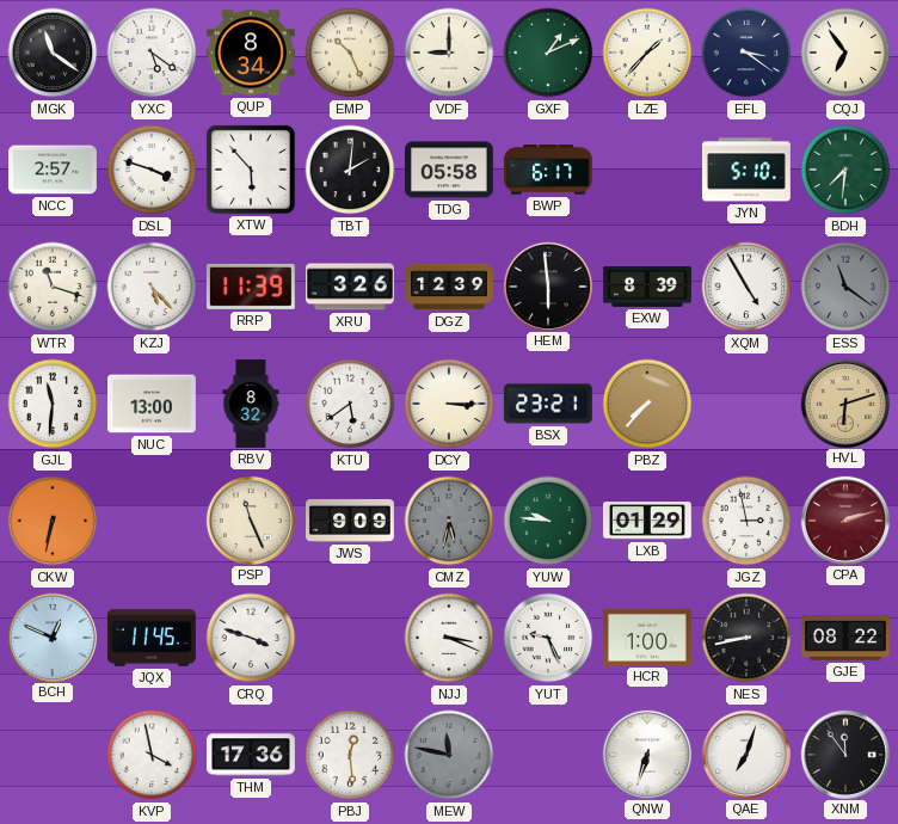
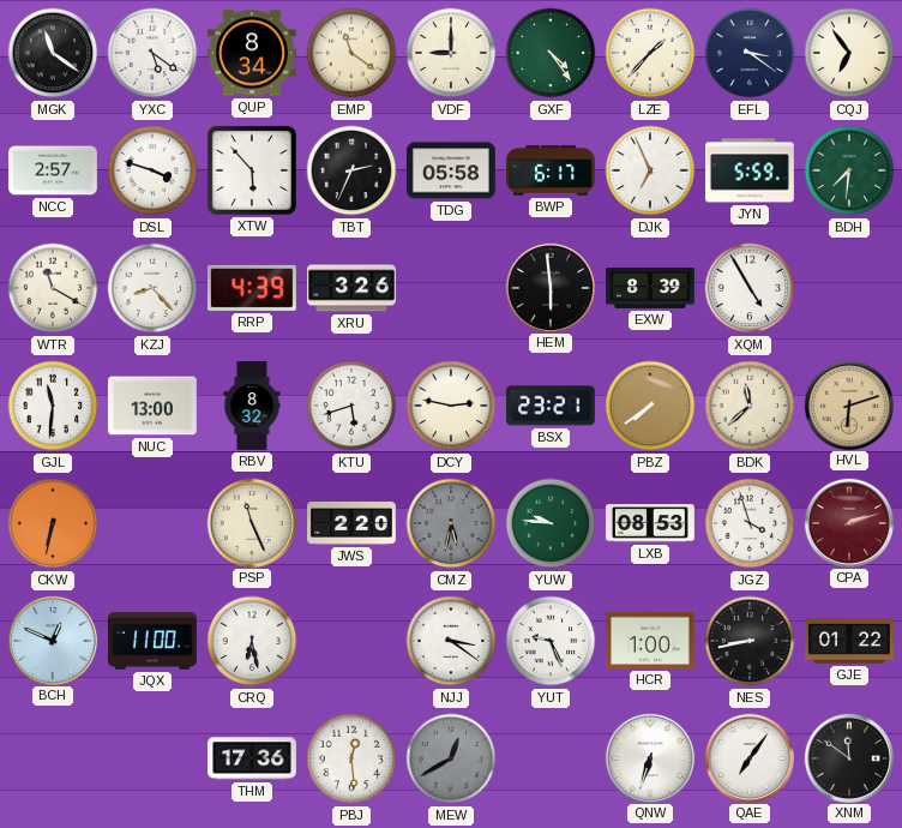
EMP: 10:26 -> 11:21
GXF: 1:11 -> 4:24
TBT: 2:01 -> 2:34
DJK: none -> 6:56
JYN: 5:10 -> 5:59
WTR: 11:18 -> 11:20
KZJ: 5:23 -> 8:23
RRP: 11:39 -> 4:39
DGZ: 12:39 -> none
ESS: 11:21 -> none
KTU: 5:39 -> 5:42
DCY: 3:15 -> 2:47
PBZ: 7:37 -> 7:39
BDK: none -> 11:38
JWS: 9:09 -> 2:20
LXB: 01:29 -> 08:53
JGZ: 2:58 -> 3:57
JQX: 11:45 -> 11:00
CRQ: 3:48 -> 6:28
NJJ: 3:19 -> 3:21
GJE: 08:22 -> 01:22
KVP: 3:58 -> none
MEW: 11:47 -> 12:40
QAE: 7:03 -> 7:06
XNM: 11:54 -> 11:51
